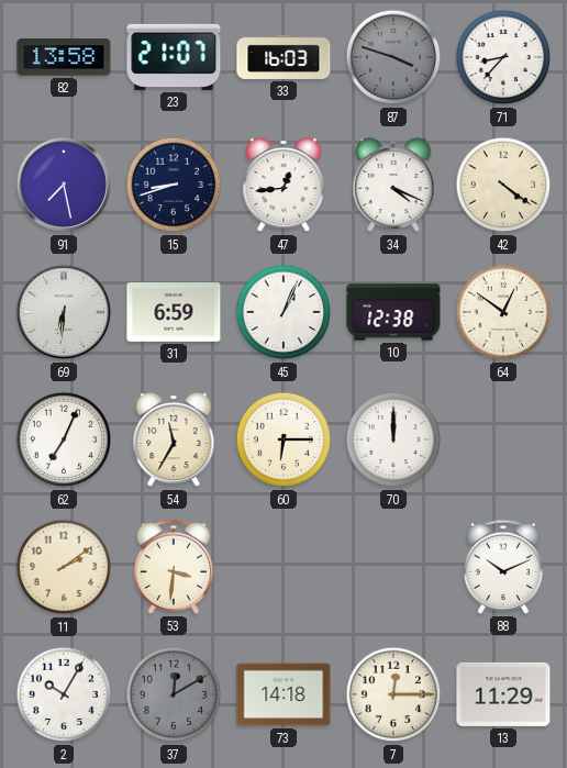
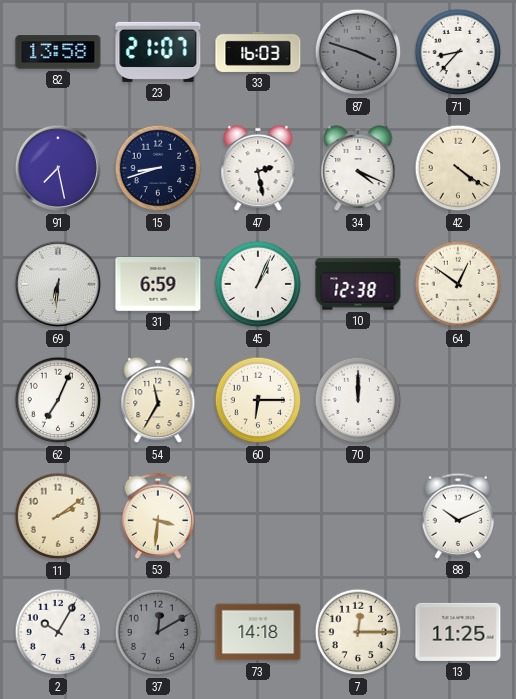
47: 12:44 -> 2:28
13: 11:29 -> 11:25
